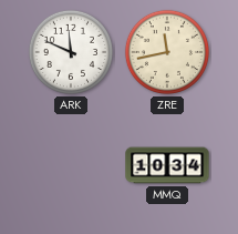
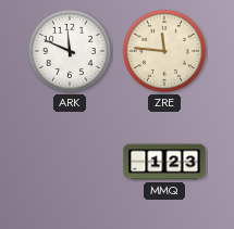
ZRE: 11:43 -> 11:46
MMQ: 10:34 -> 1:23
